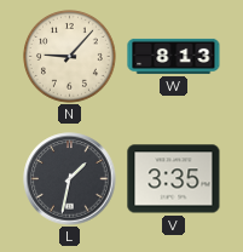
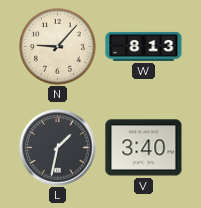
V: 3:35 -> 3:40
